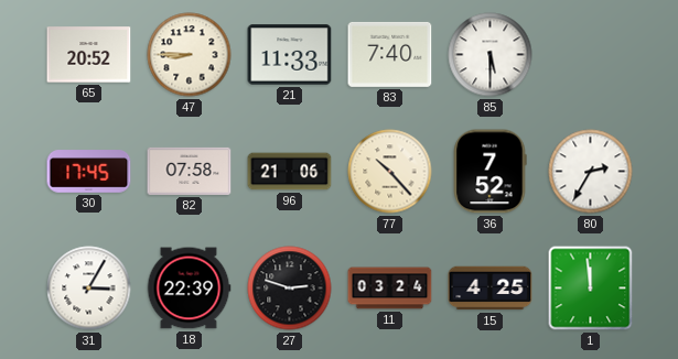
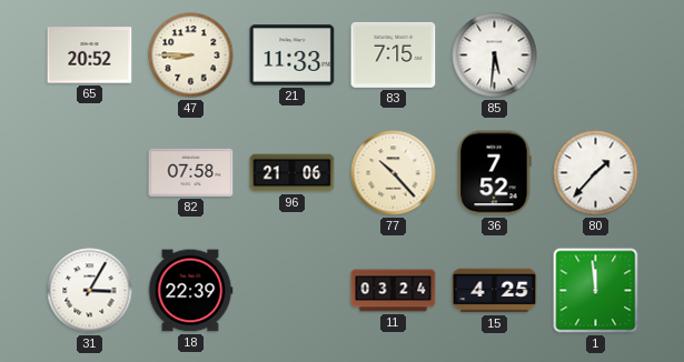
83: 7:40 -> 7:15
85: 5:30 -> 5:31
30: 17:45 -> none
80: 2:35 -> 1:37
27: 2:48 -> none
